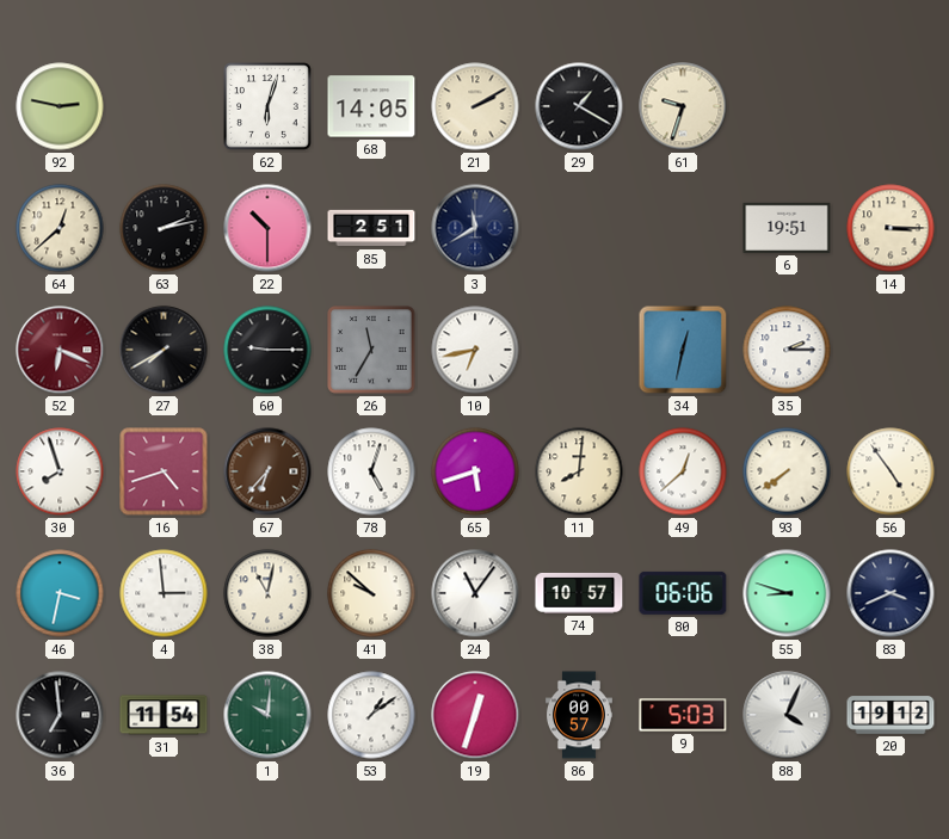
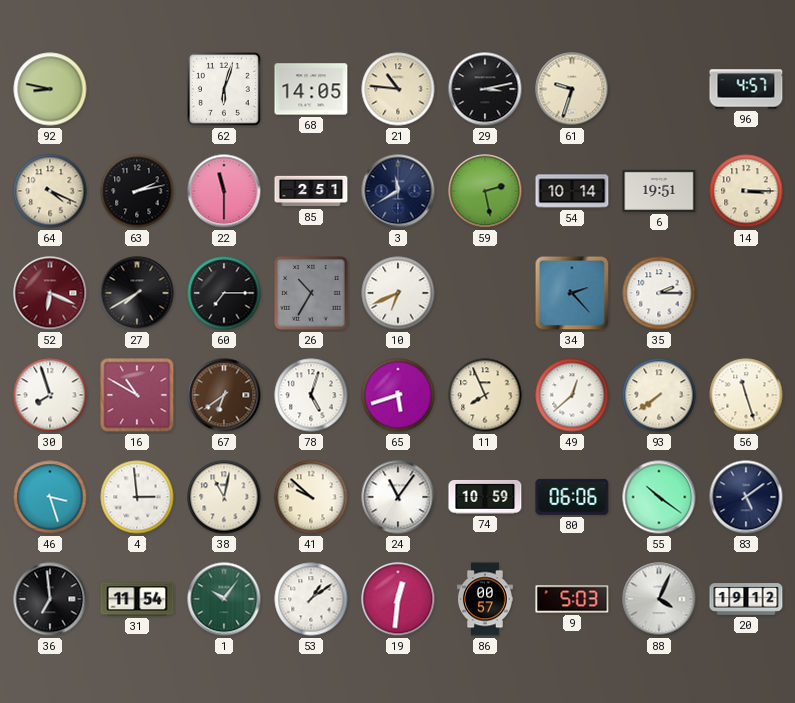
92: 2:47 -> 8:47
21: 2:10 -> 10:46
29: 1:20 -> 3:13
96: none -> 4:57
64: 12:38 -> 4:19
22: 10:30 -> 11:30
59: none -> 2:28
54: none -> 10:14
60: 9:15 -> 7:15
26: 11:35 -> 10:35
10: 6:43 -> 6:41
34: 12:32 -> 2:23
16: 4:42 -> 10:50
67: 6:37 -> 6:39
11: 8:01 -> 7:56
56: 4:54 -> 11:27
46: 3:32 -> 3:27
74: 10:57 -> 10:59
55: 8:48 -> 10:21
83: 3:41 -> 5:09
1: 10:01 -> 10:06
19: 12:33 -> 12:31
